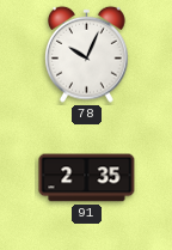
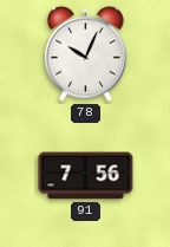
91: 2:35 -> 7:56
